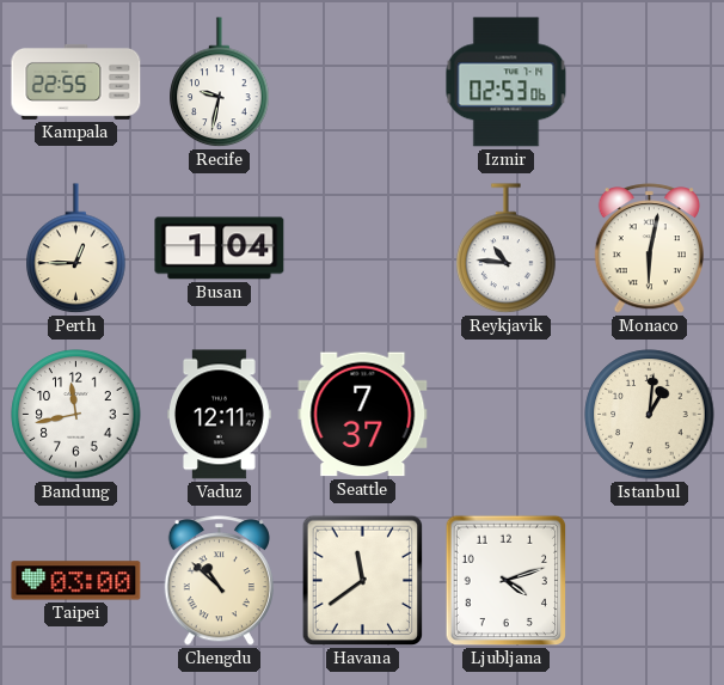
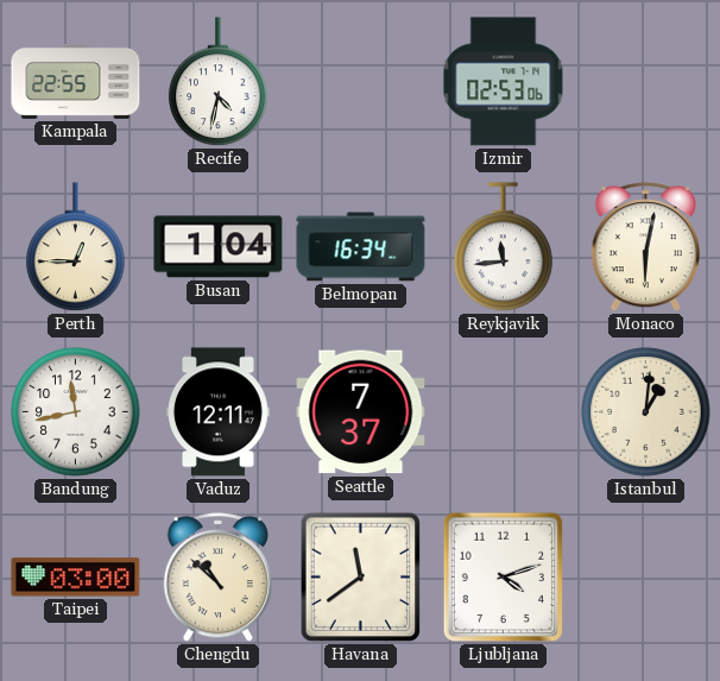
Recife: 9:32 -> 4:32
Belmopan: none -> 16:34
Reykjavik: 10:46 -> 11:44
